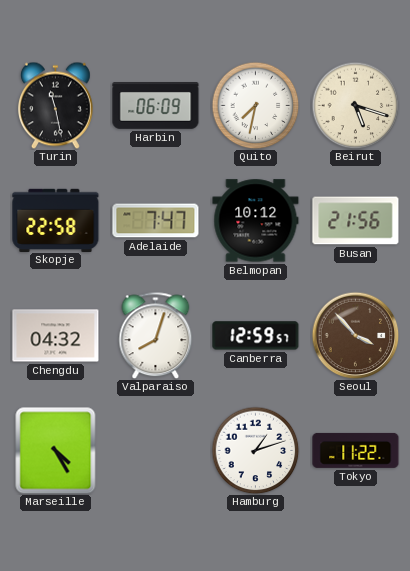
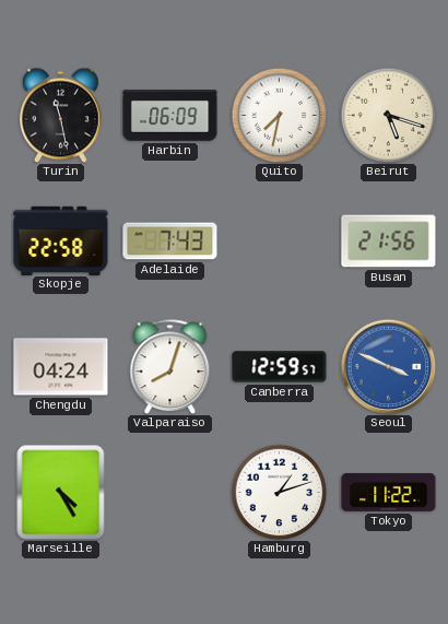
Adelaide: 7:47 -> 7:43
Belmopan: 10:12 -> none
Chengdu: 04:32 -> 04:24
Seoul: 3:53 -> 3:49
Seoul dial: brown -> blue
